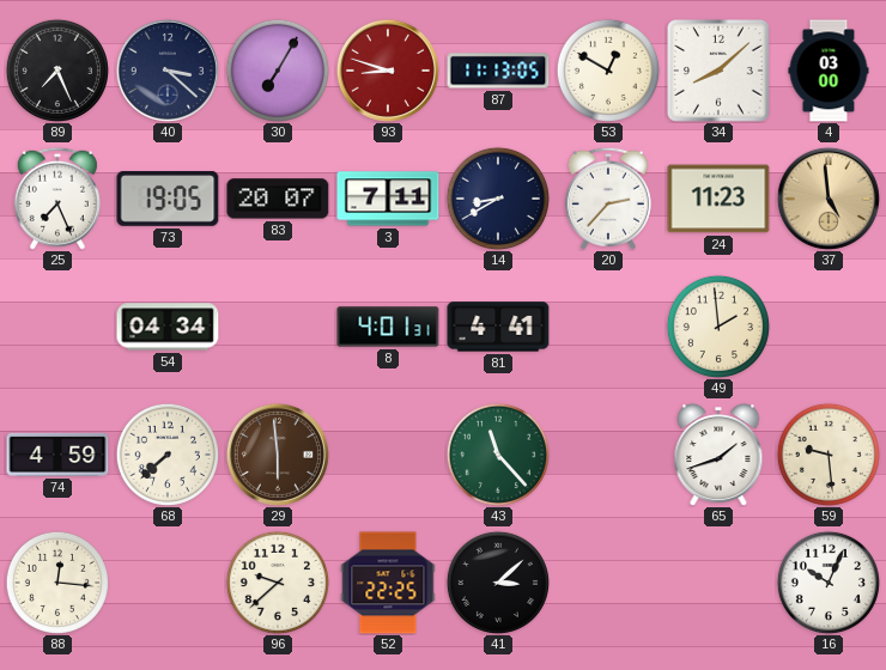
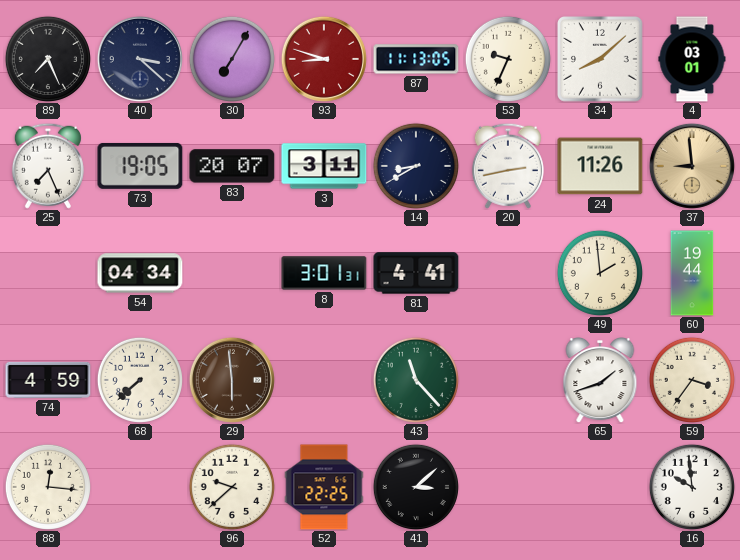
53: 12:50 -> 9:34
4: 03:00 -> 03:01
3: 7:11 -> 3:11
20: 2:37 -> 2:43
24: 11:23 -> 11:26
37: 4:59 -> 8:59
8: 4:01 -> 3:01
60: none -> 19:44
59: 9:29 -> 3:36
16: 10:04 -> 9:59
